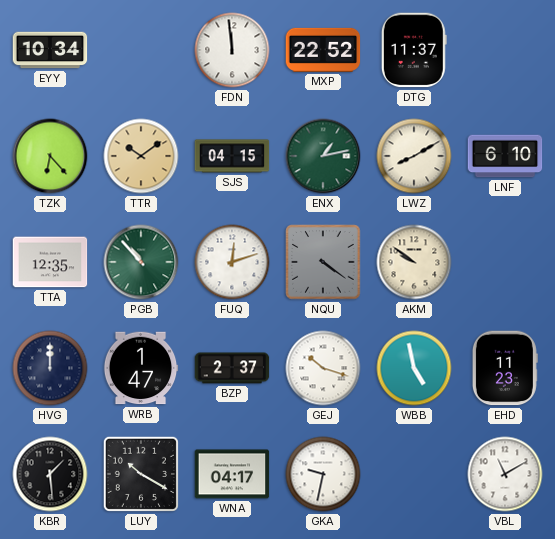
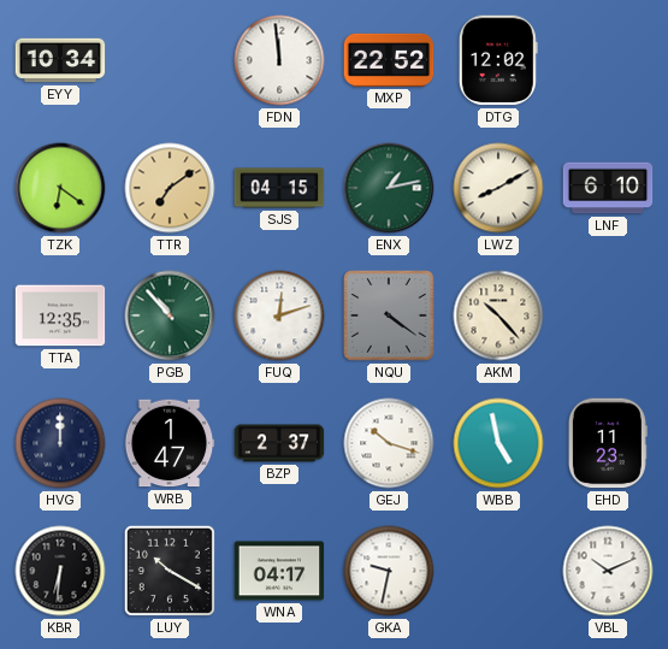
DTG: 11:37 -> 12:02
TZK: 6:23 -> 6:21
TTR: 10:09 -> 7:09
AKM: 9:51 -> 10:23
KBR: 1:29 -> 6:31
VBL: 11:10 -> 10:11
